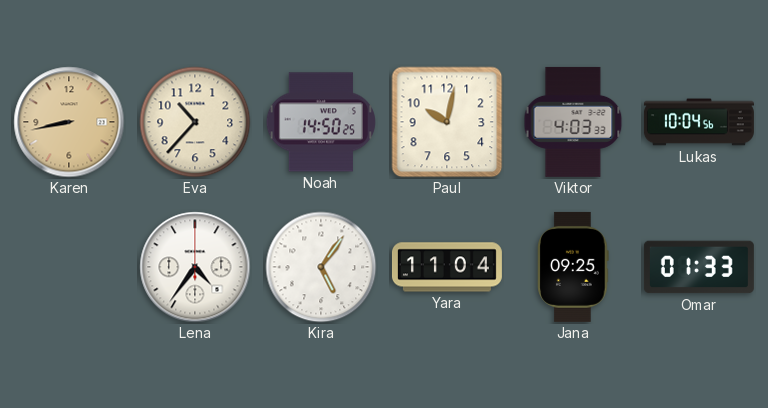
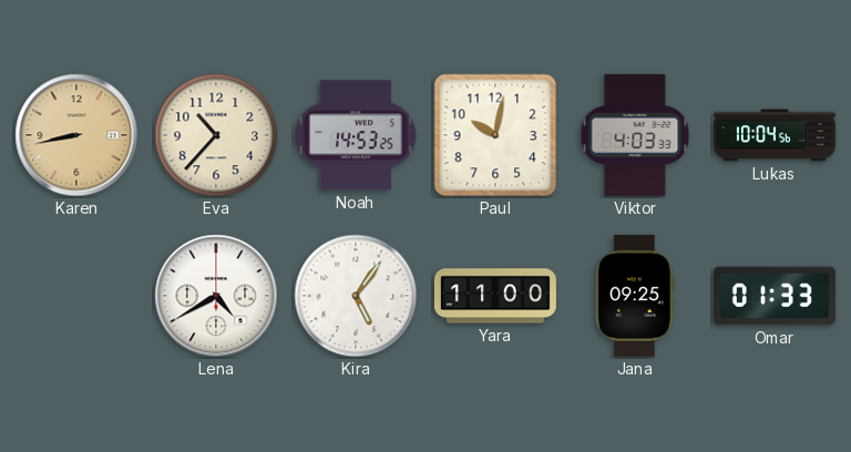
Noah: 14:50 -> 14:53
Lena: 4:36 -> 4:40
Yara: 11:04 -> 11:00
